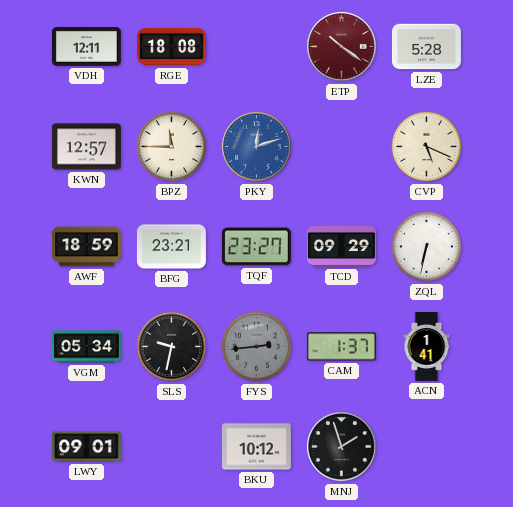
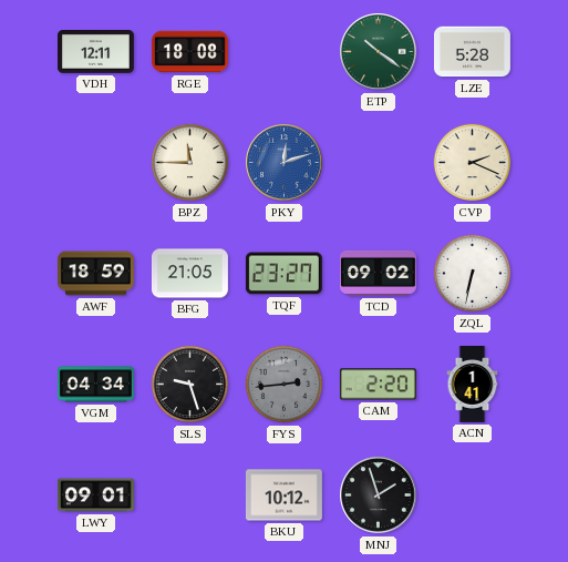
ETP dial: burgundy -> green
KWN: 12:57 -> none
CVP: 5:19 -> 2:19
BFG: 23:21 -> 21:05
TCD: 09:29 -> 09:02
VGM: 05:34 -> 04:34
SLS: 9:32 -> 9:27
CAM: 1:37 -> 2:20
